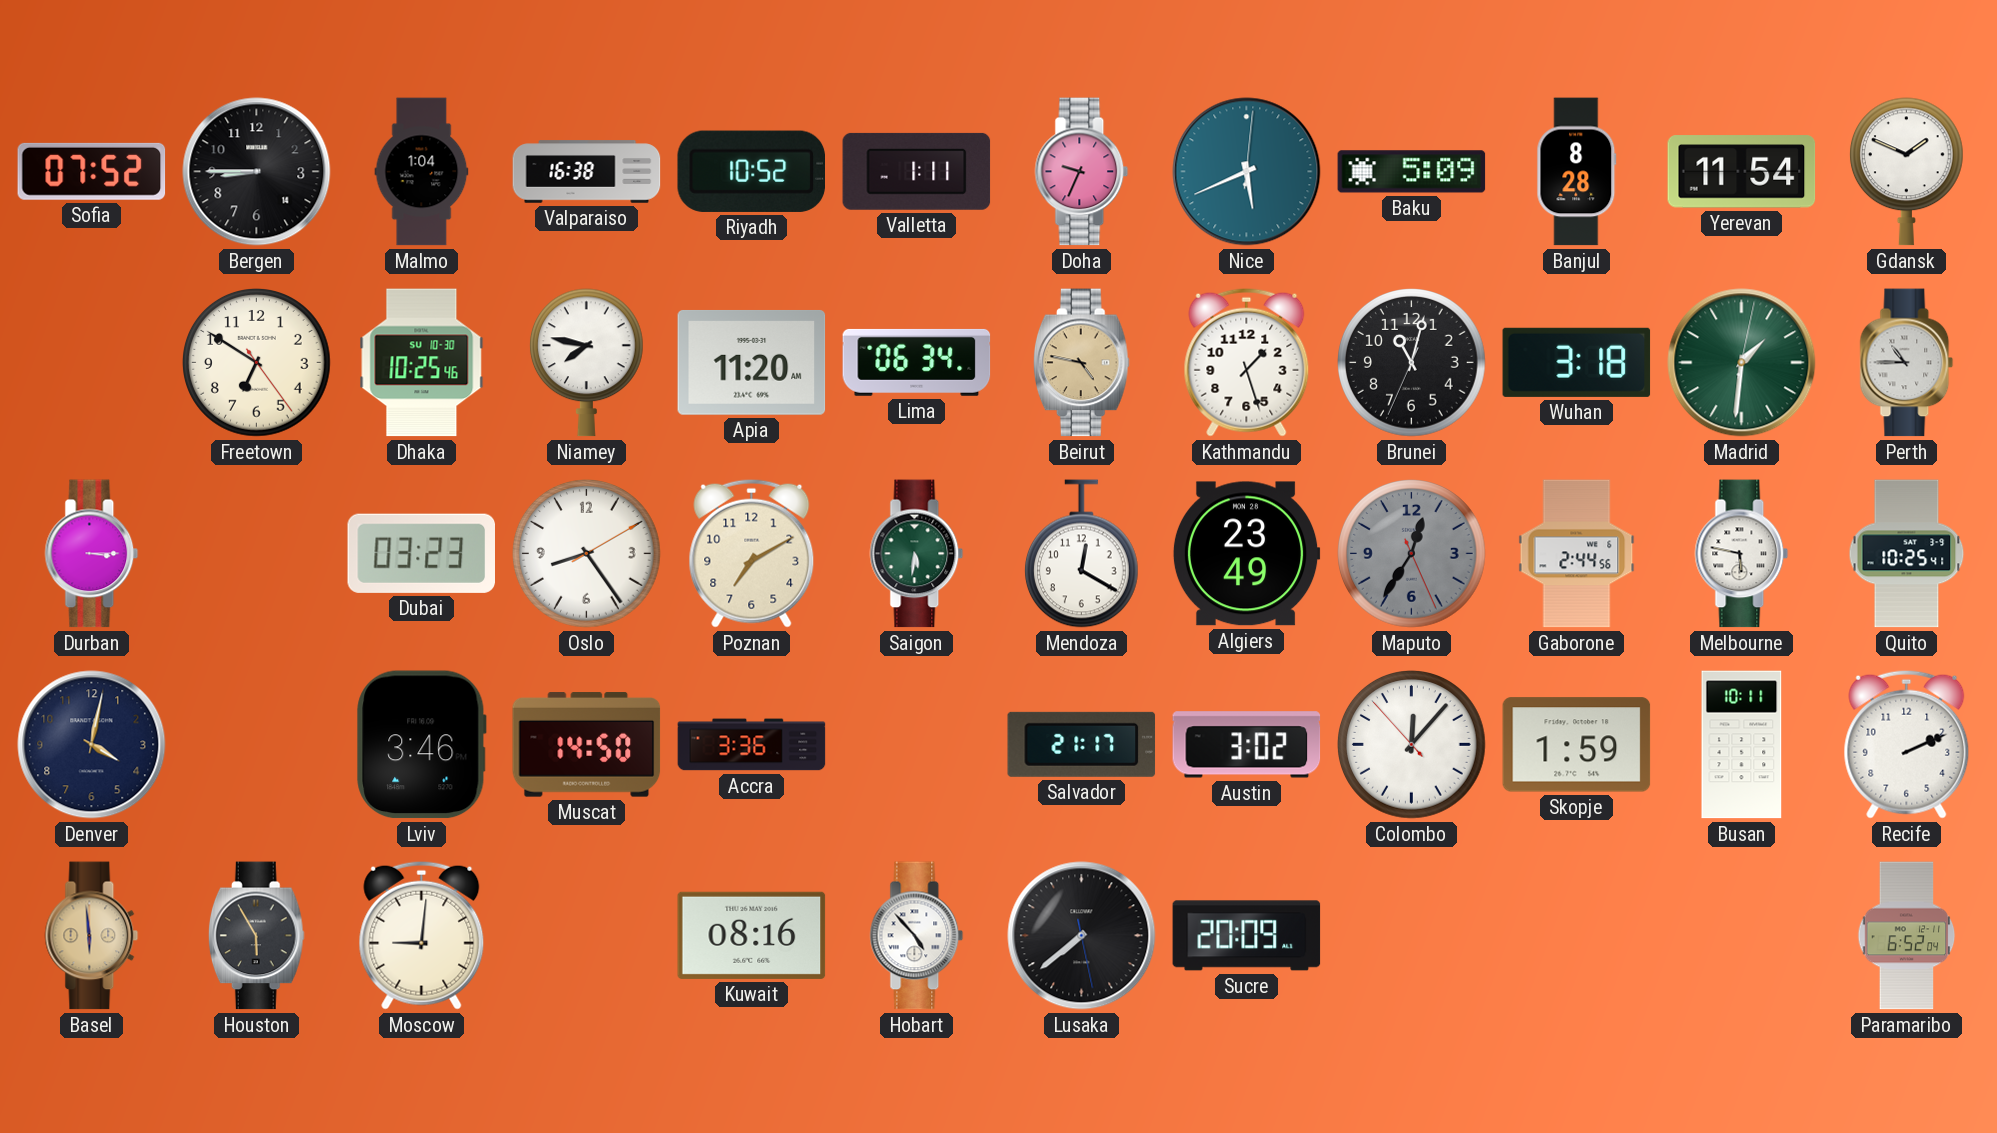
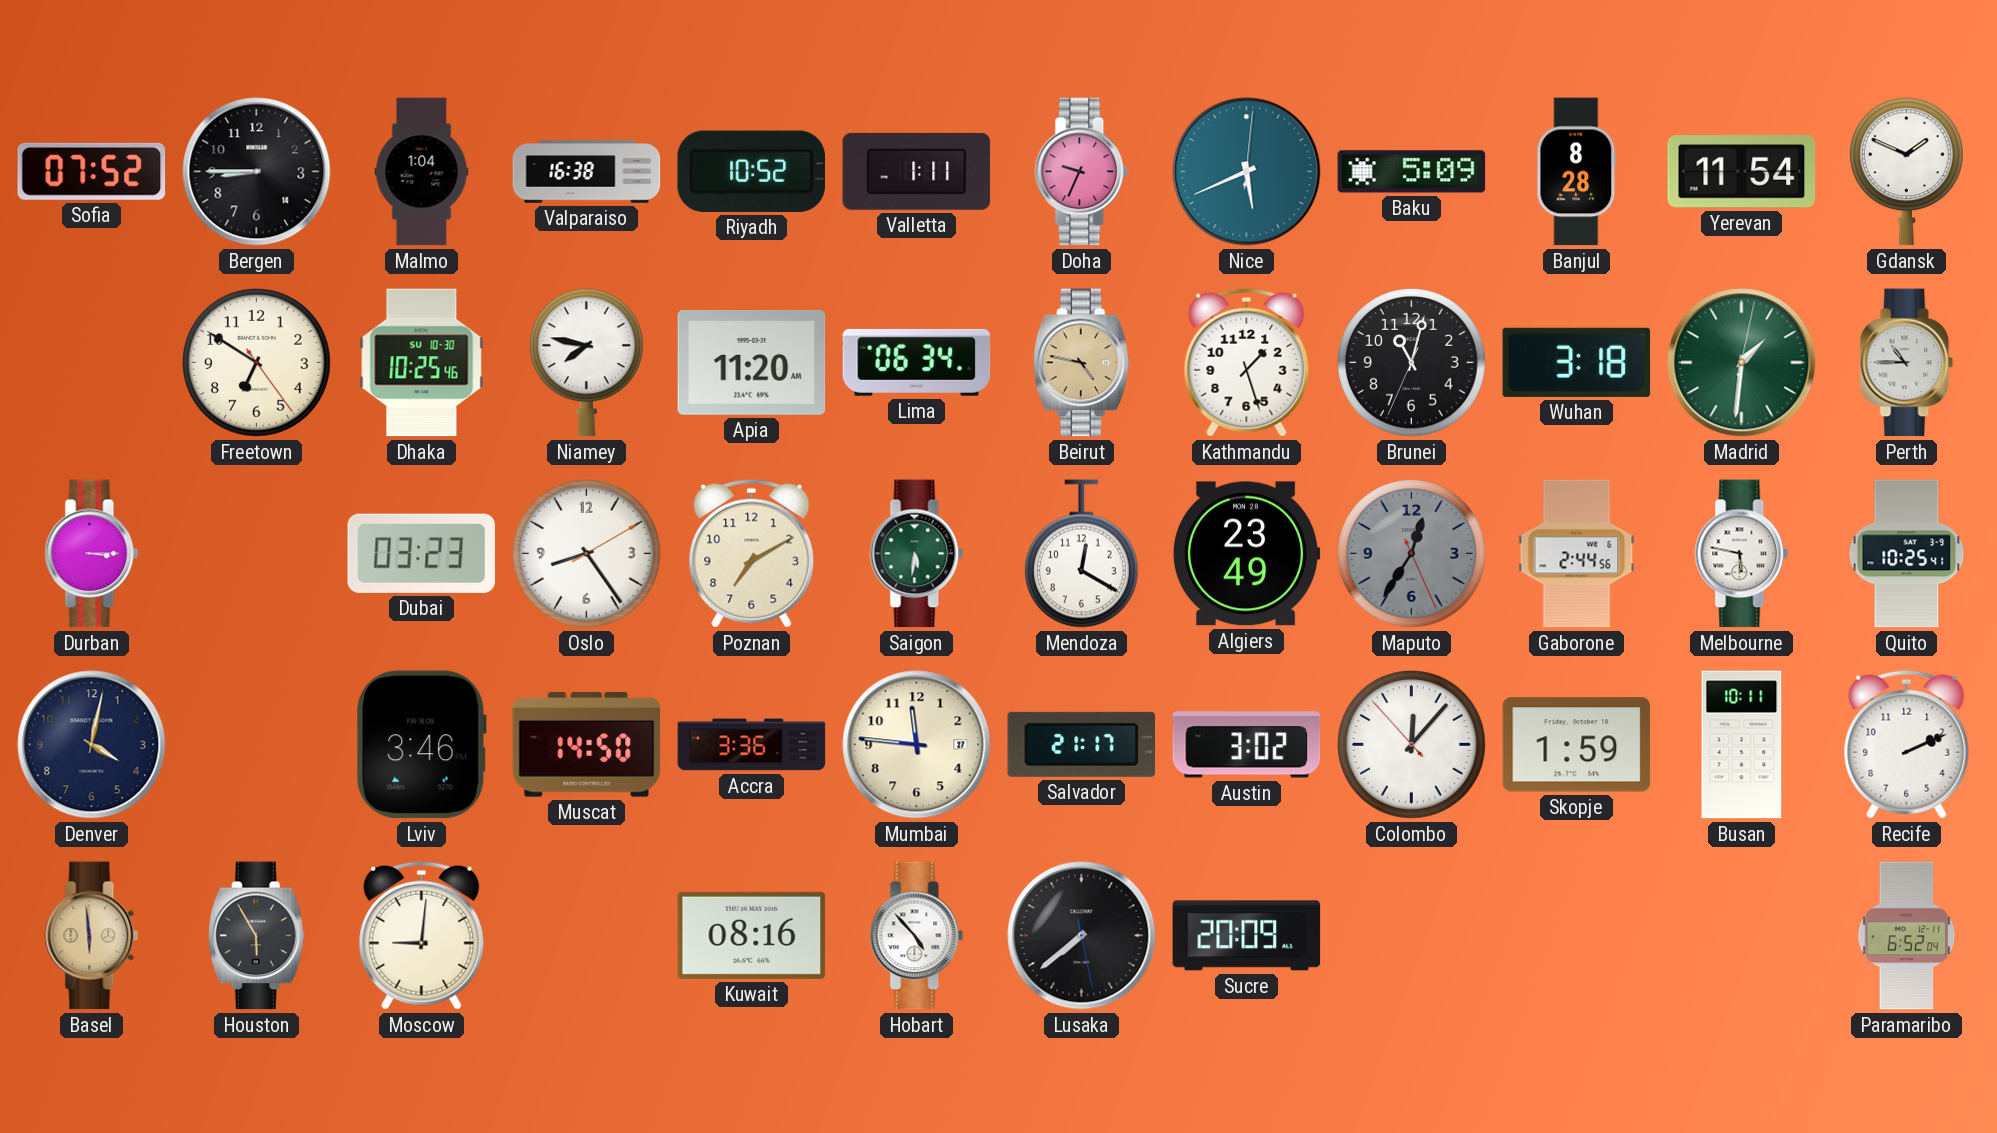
Mumbai: none -> 11:46
